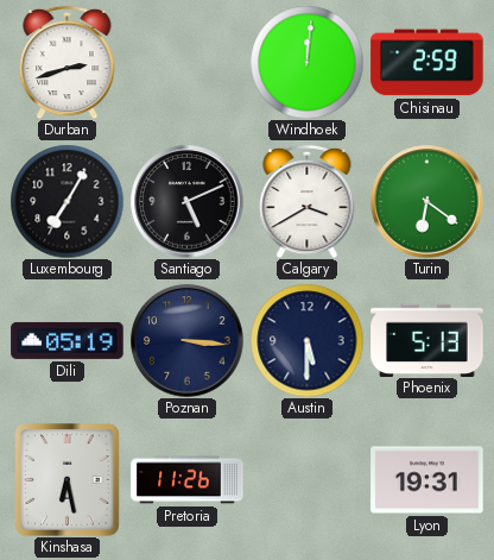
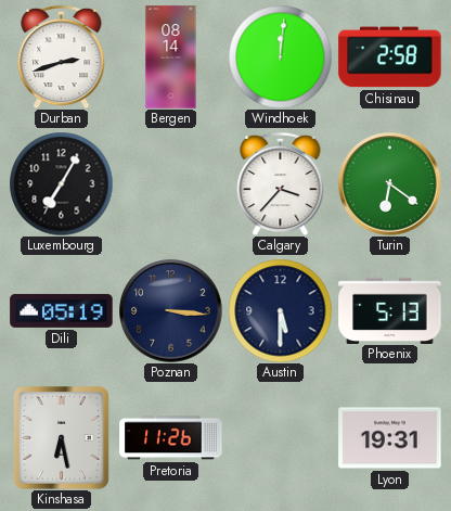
Bergen: none -> 08:14
Chisinau: 2:59 -> 2:58
Santiago: 5:11 -> none
Calgary: 3:40 -> 3:37
